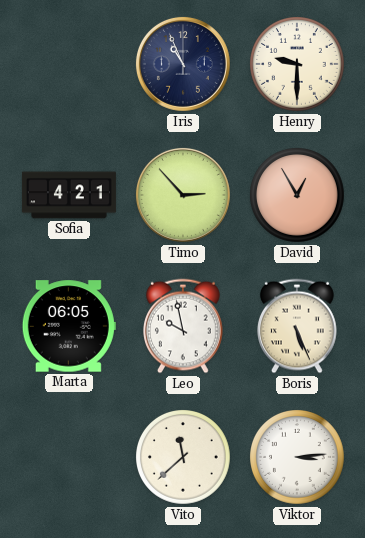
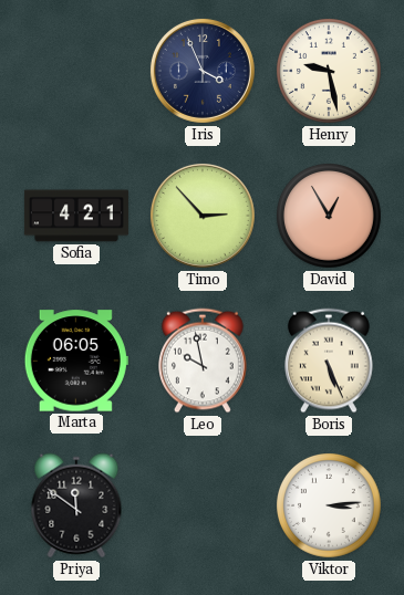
Iris: 10:56 -> 3:56
Henry: 9:30 -> 9:28
Priya: none -> 11:51
Vito: 11:38 -> none
